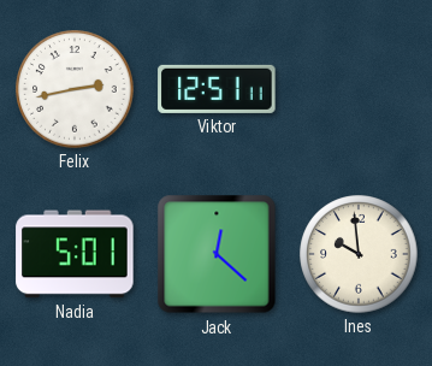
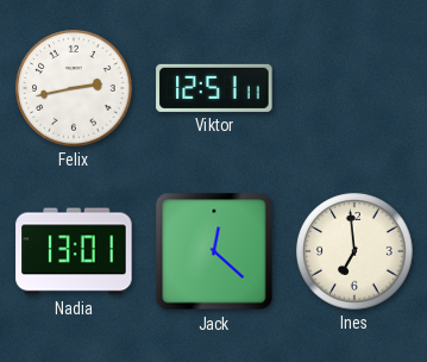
Nadia: 5:01 -> 13:01
Ines: 9:59 -> 6:59
